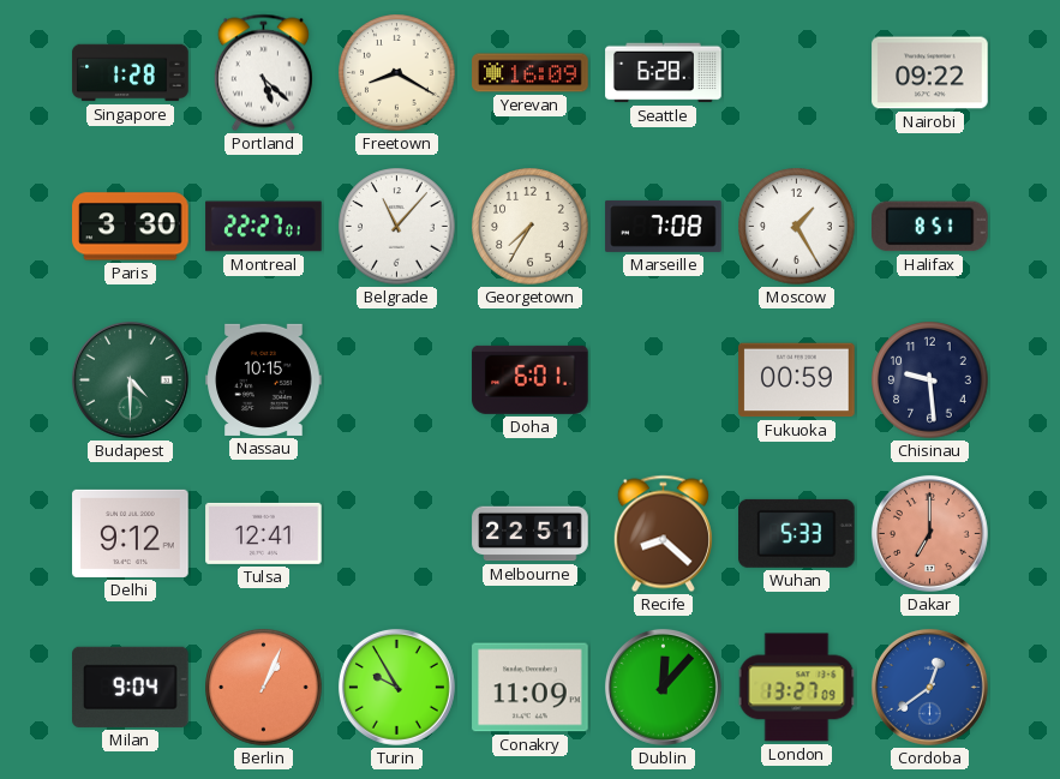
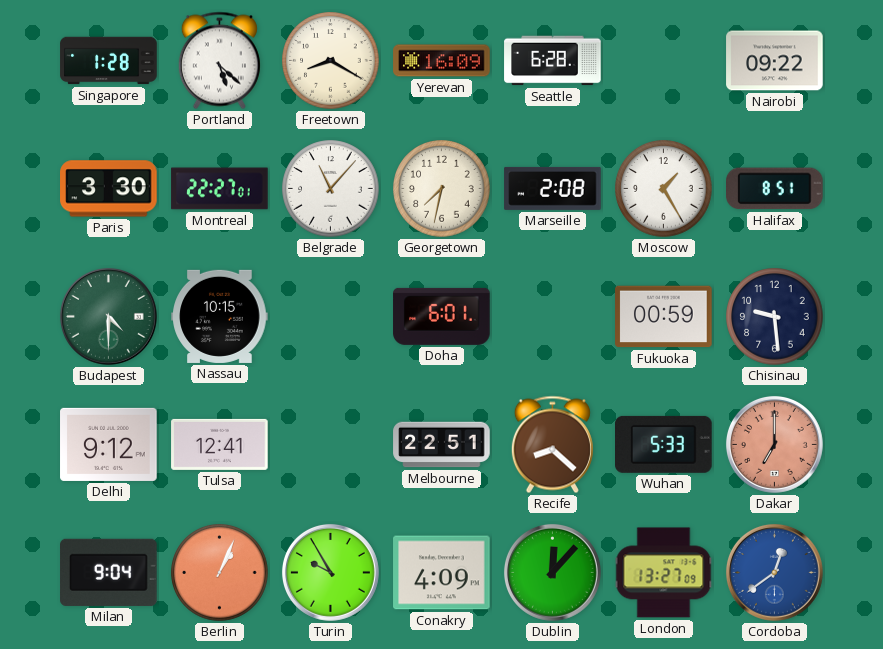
Georgetown: 7:35 -> 7:32
Marseille: 7:08 -> 2:08
Conakry: 11:09 -> 4:09
